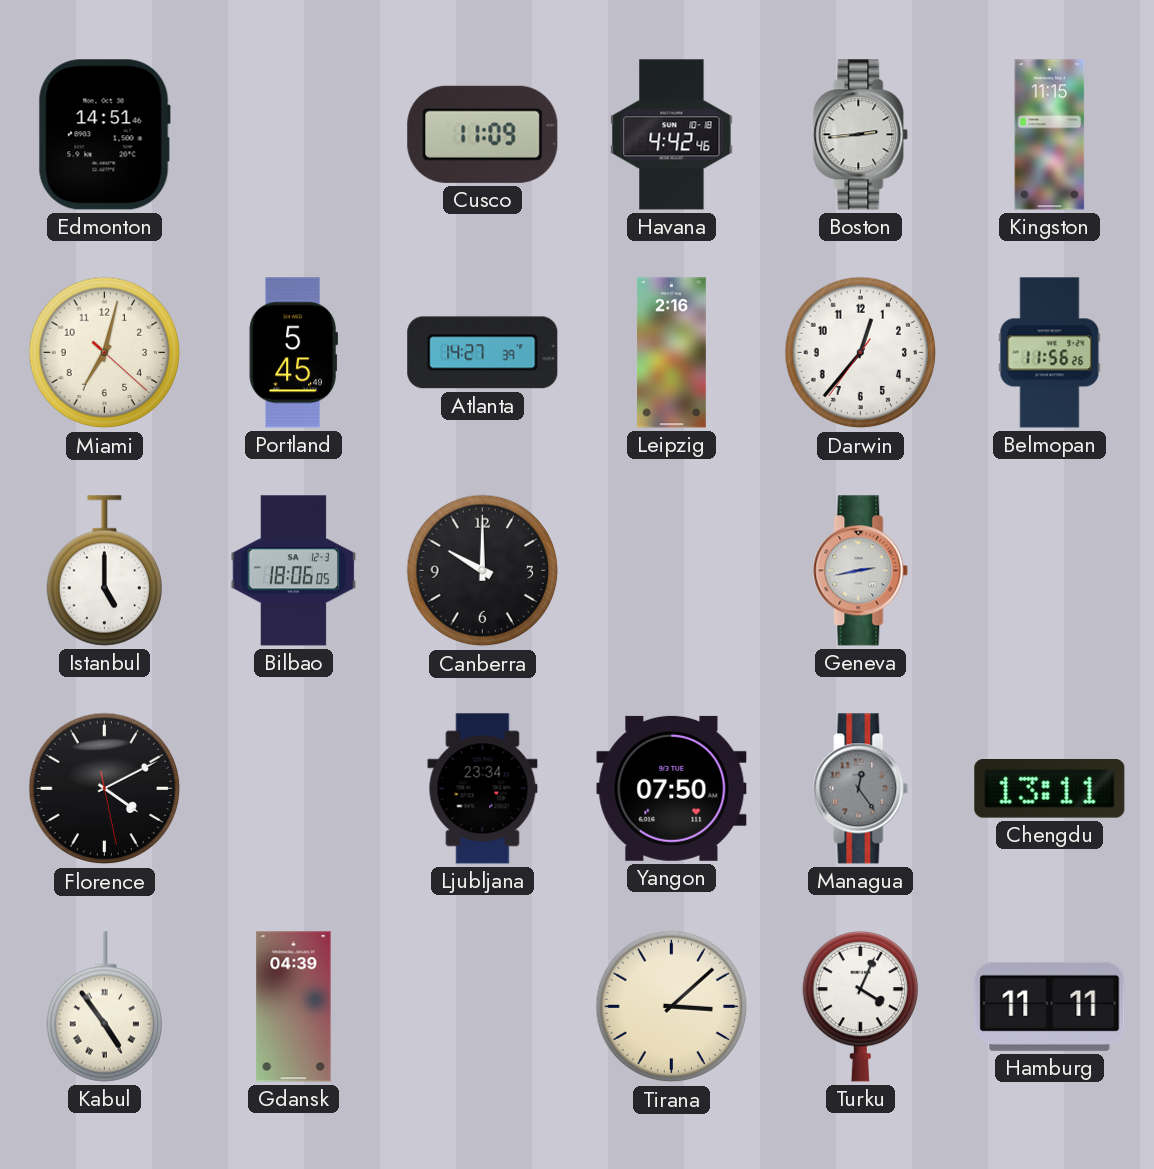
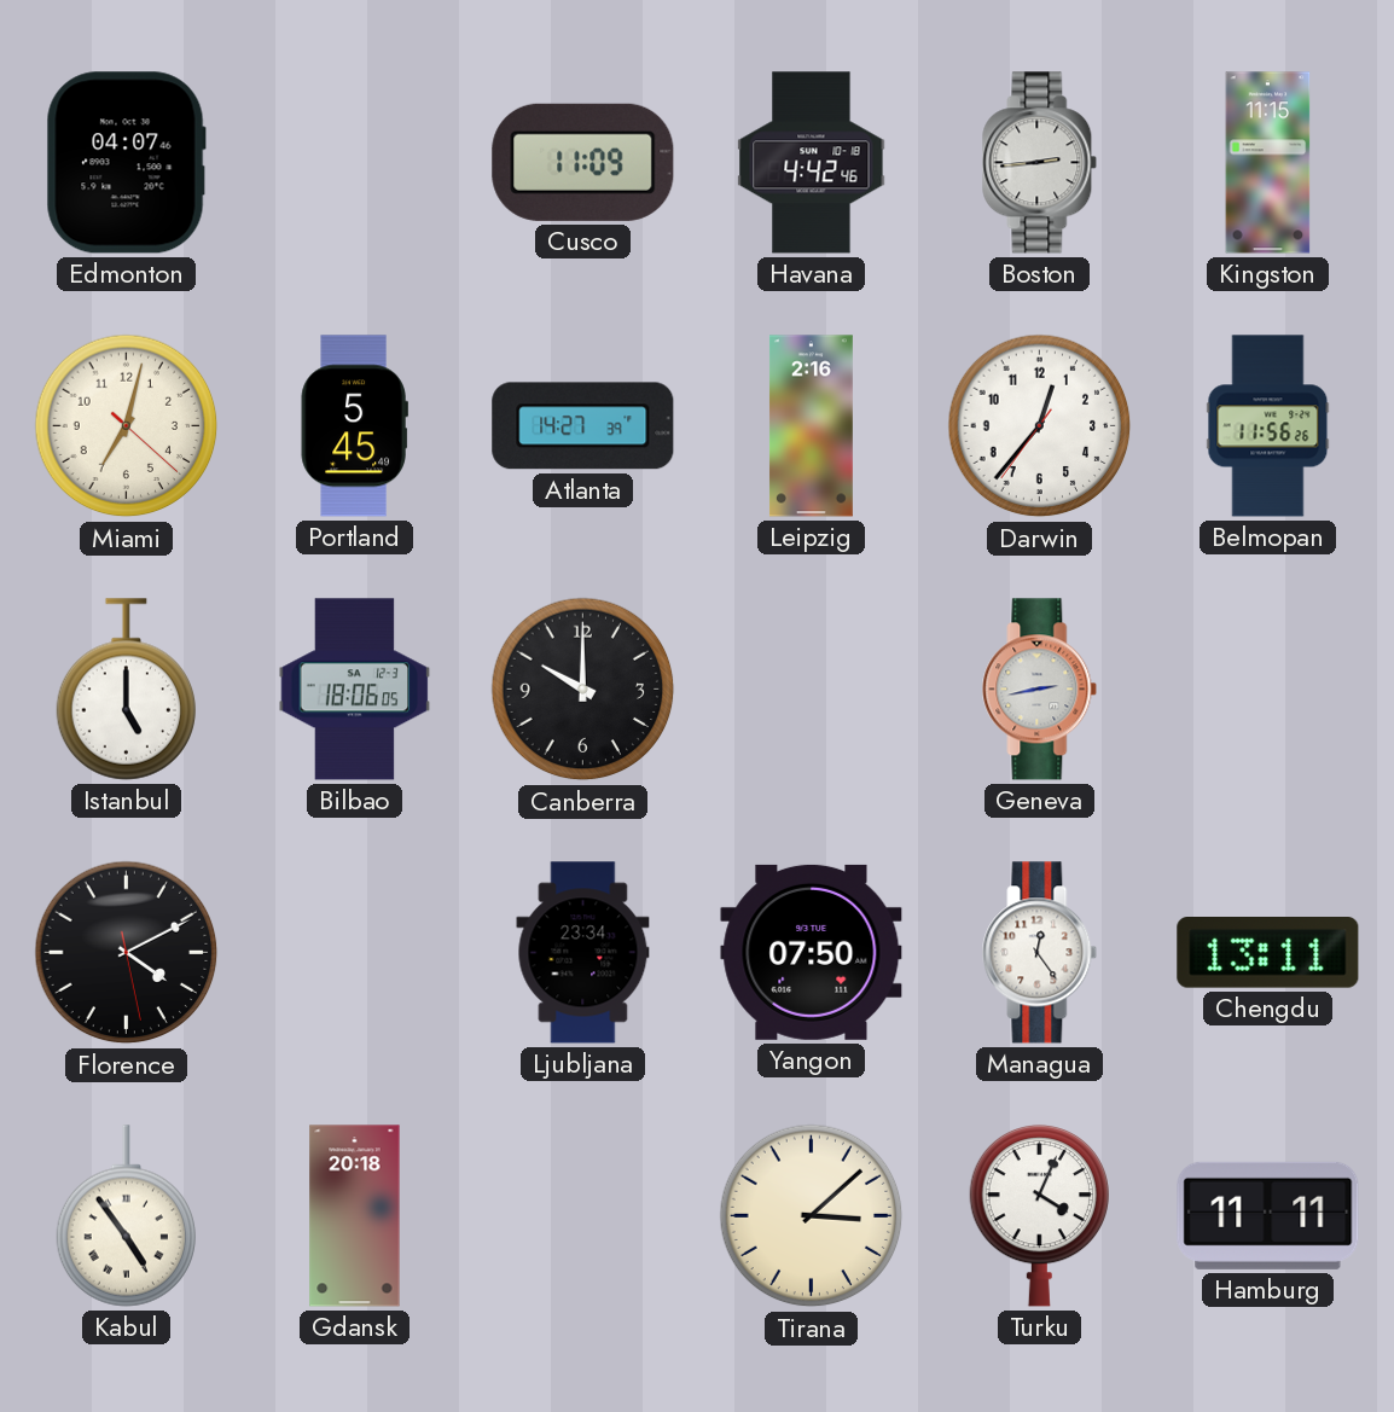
Edmonton: 14:51 -> 04:07
Managua dial: grey -> white
Gdansk: 04:39 -> 20:18
